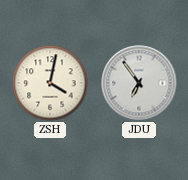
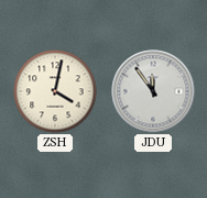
JDU: 6:54 -> 11:54
